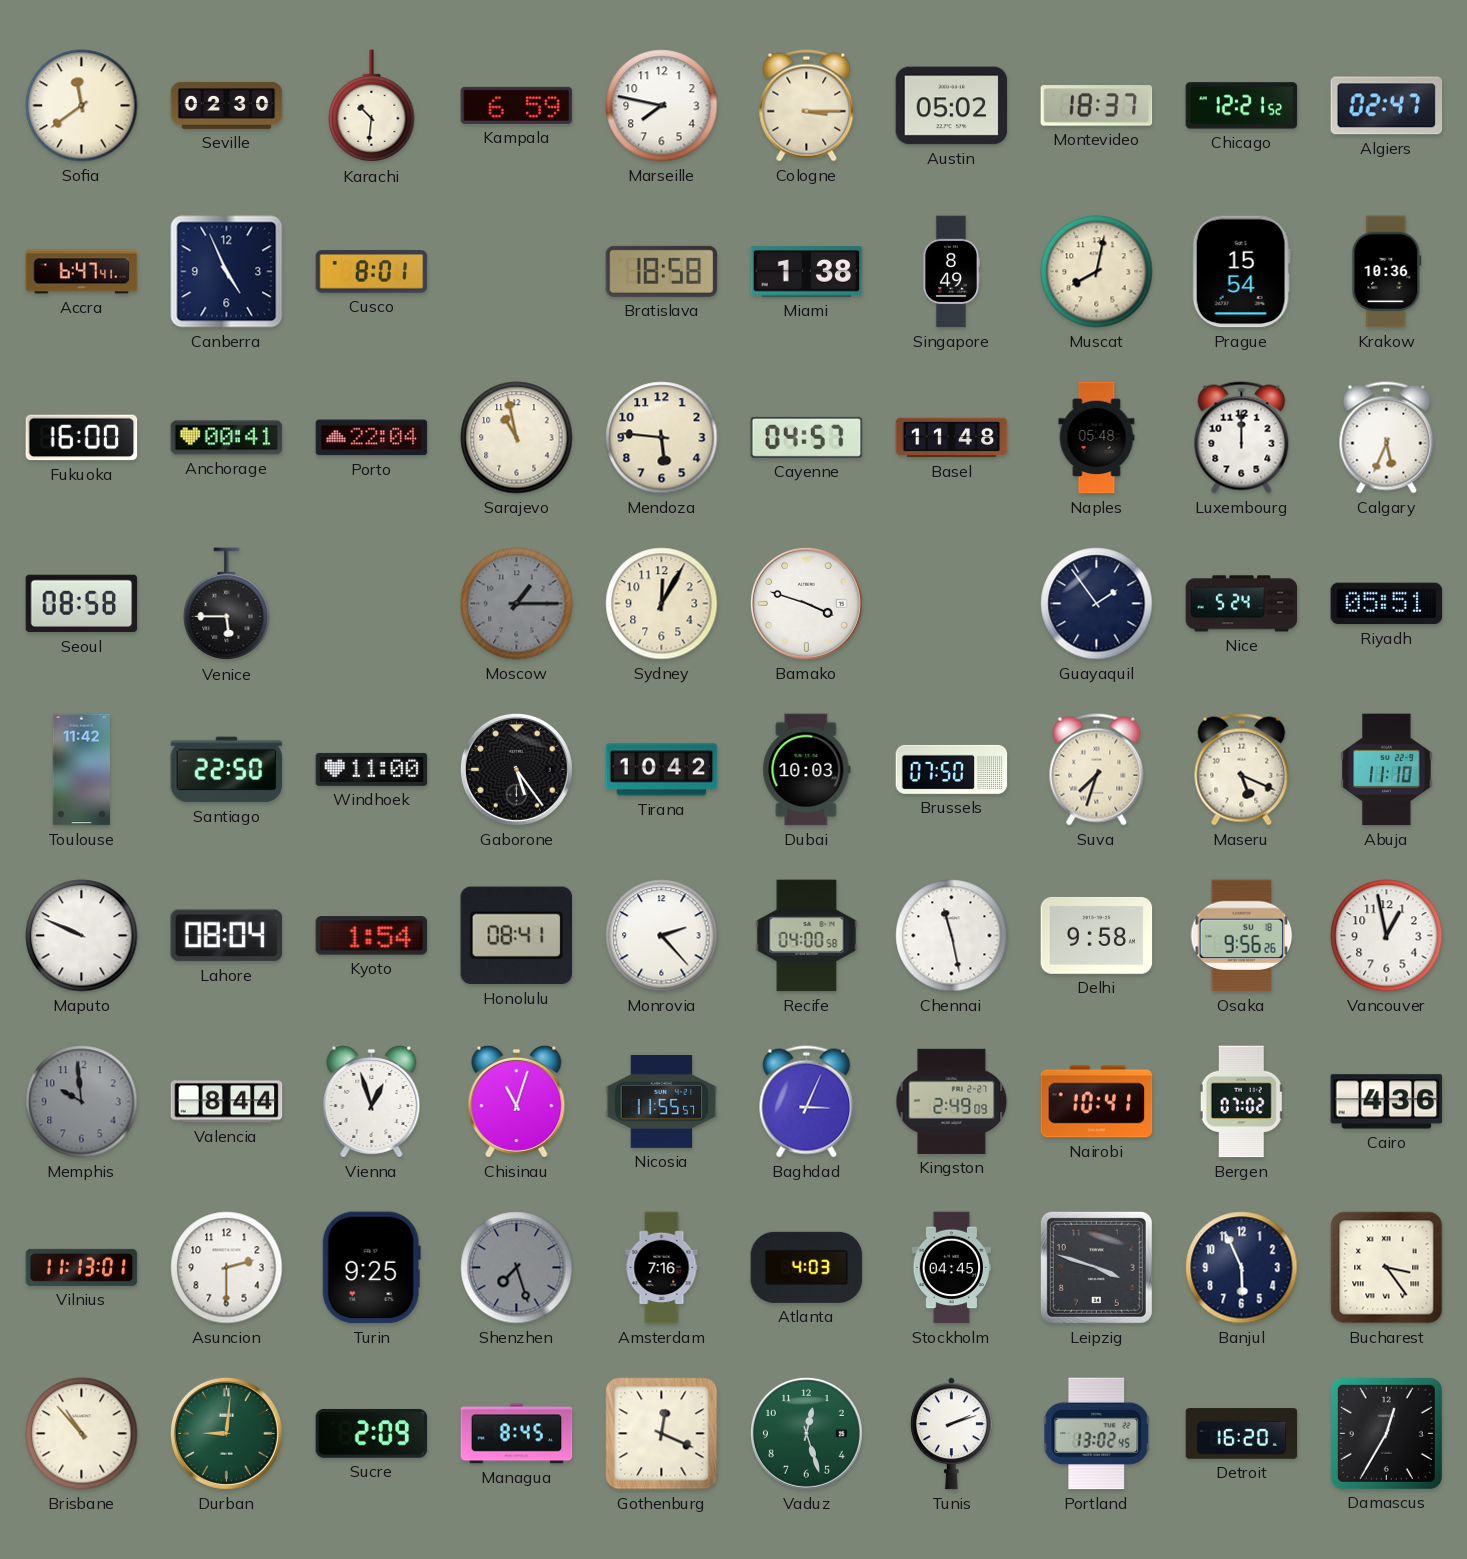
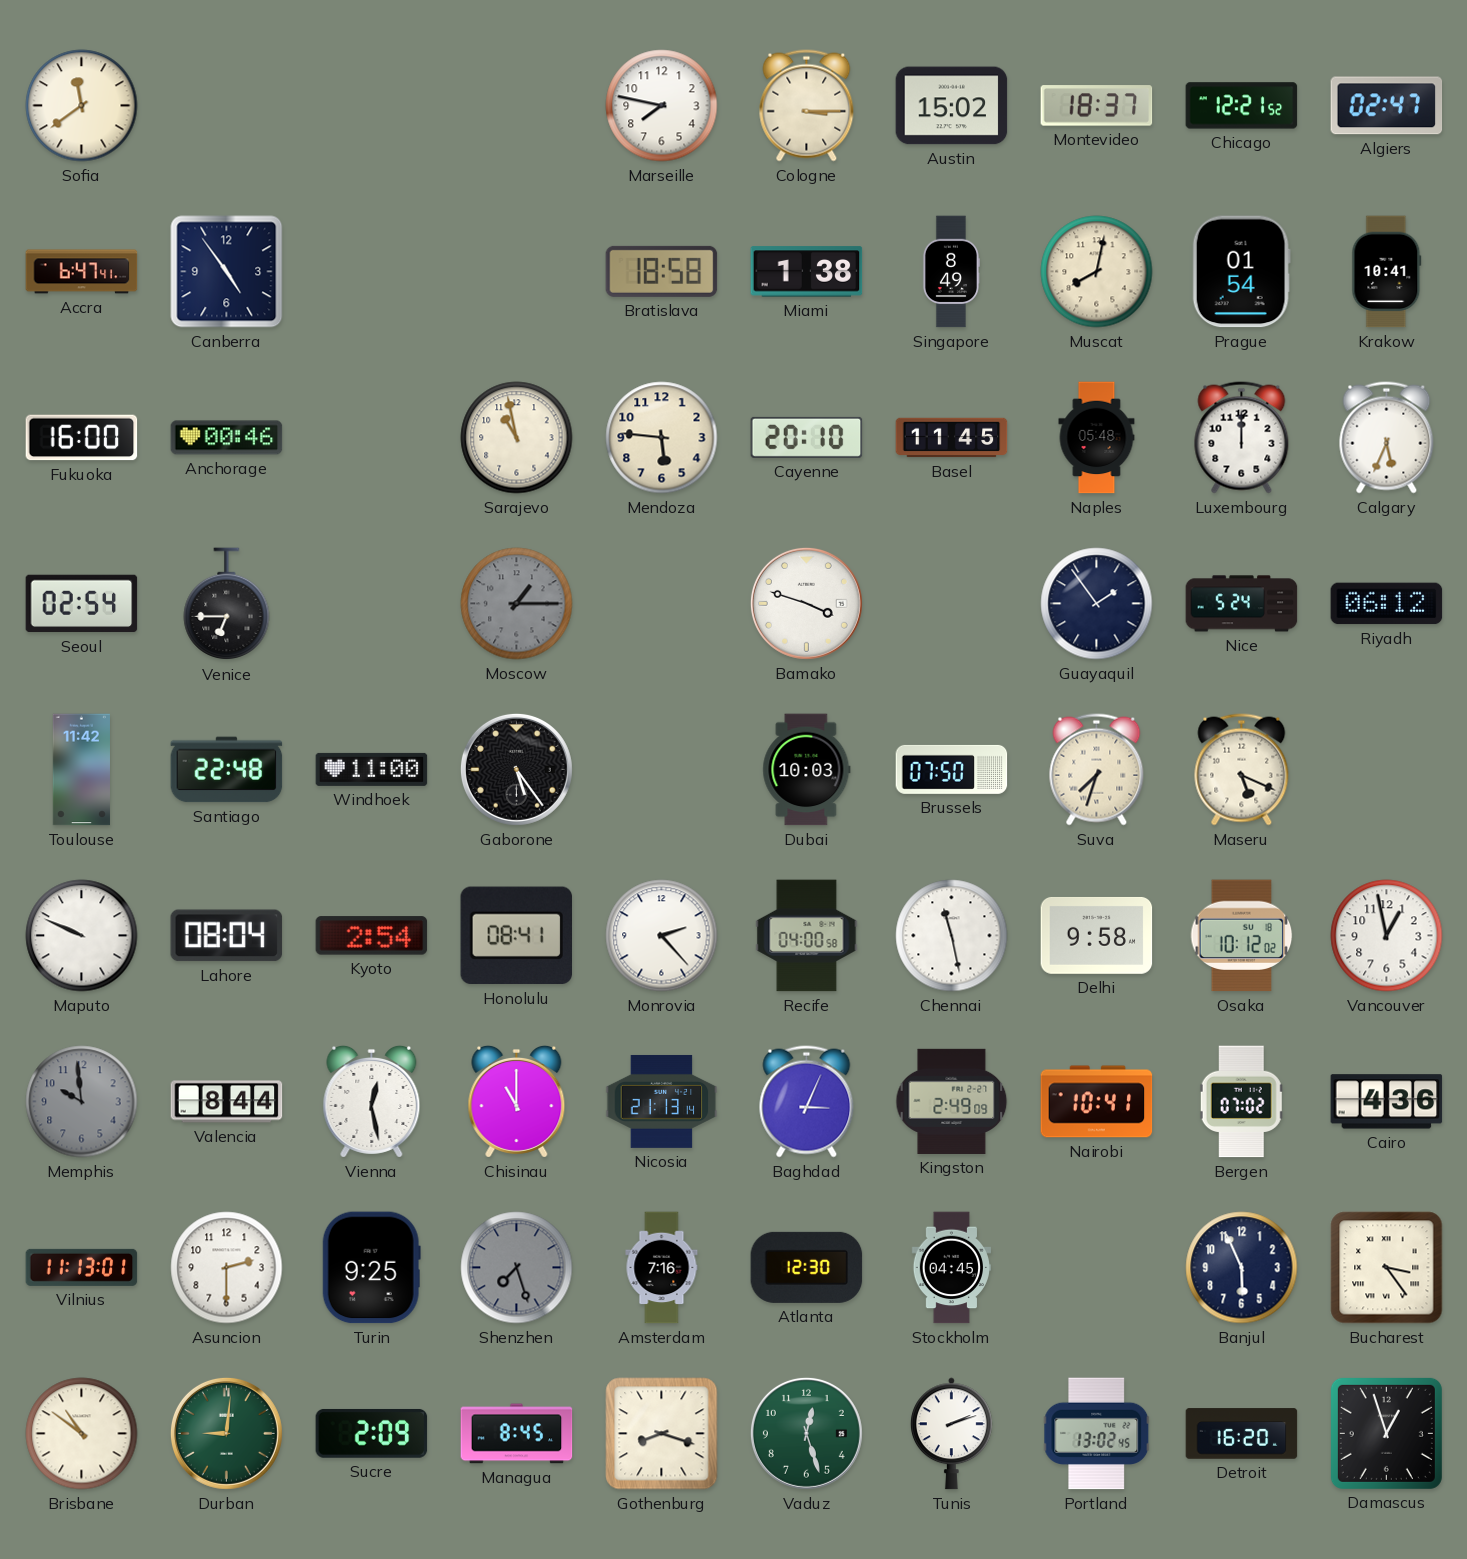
Seville: 02:30 -> none
Karachi: 10:31 -> none
Kampala: 6:59 -> none
Austin: 05:02 -> 15:02
Canberra: 4:56 -> 4:54
Cusco: 8:01 -> none
Prague: 15:54 -> 01:54
Krakow: 10:36 -> 10:41
Anchorage: 00:41 -> 00:46
Porto: 22:04 -> none
Cayenne: 04:57 -> 20:10
Basel: 11:48 -> 11:45
Seoul: 08:58 -> 02:54
Venice: 5:45 -> 6:45
Sydney: 12:05 -> none
Riyadh: 05:51 -> 06:12
Santiago: 22:50 -> 22:48
Tirana: 10:42 -> none
Abuja: 11:10 -> none
Kyoto: 1:54 -> 2:54
Osaka: 9:56 -> 10:12
Vienna: 12:57 -> 12:28
Chisinau: 11:03 -> 11:00
Nicosia: 11:55 -> 21:13
Atlanta: 4:03 -> 12:30
Leipzig: 3:48 -> none
Brisbane: 10:53 -> 10:51
Gothenburg: 12:19 -> 8:18
Damascus: 12:35 -> 12:57
